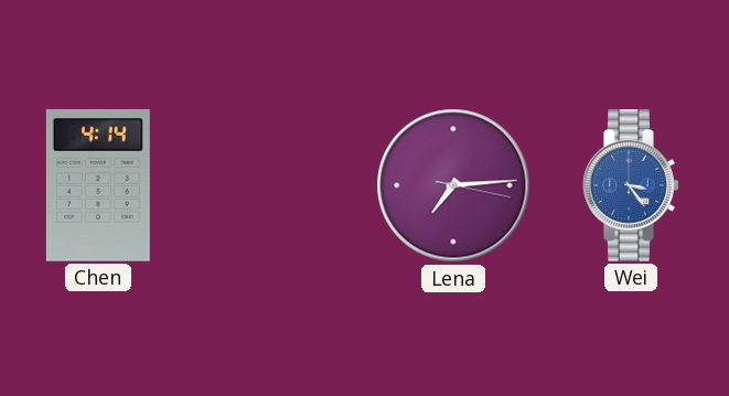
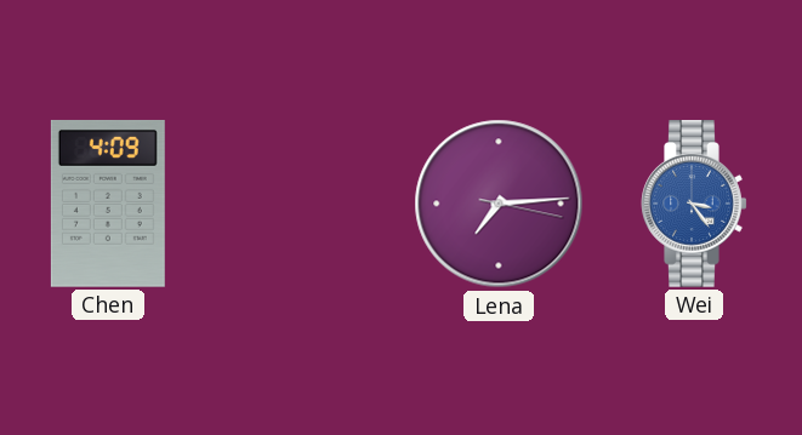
Chen: 4:14 -> 4:09
